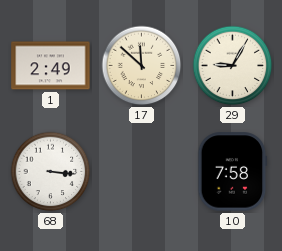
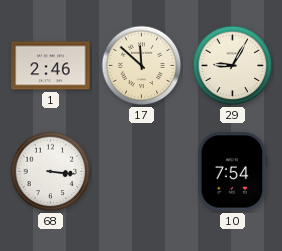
1: 2:49 -> 2:46
10: 7:58 -> 7:54
